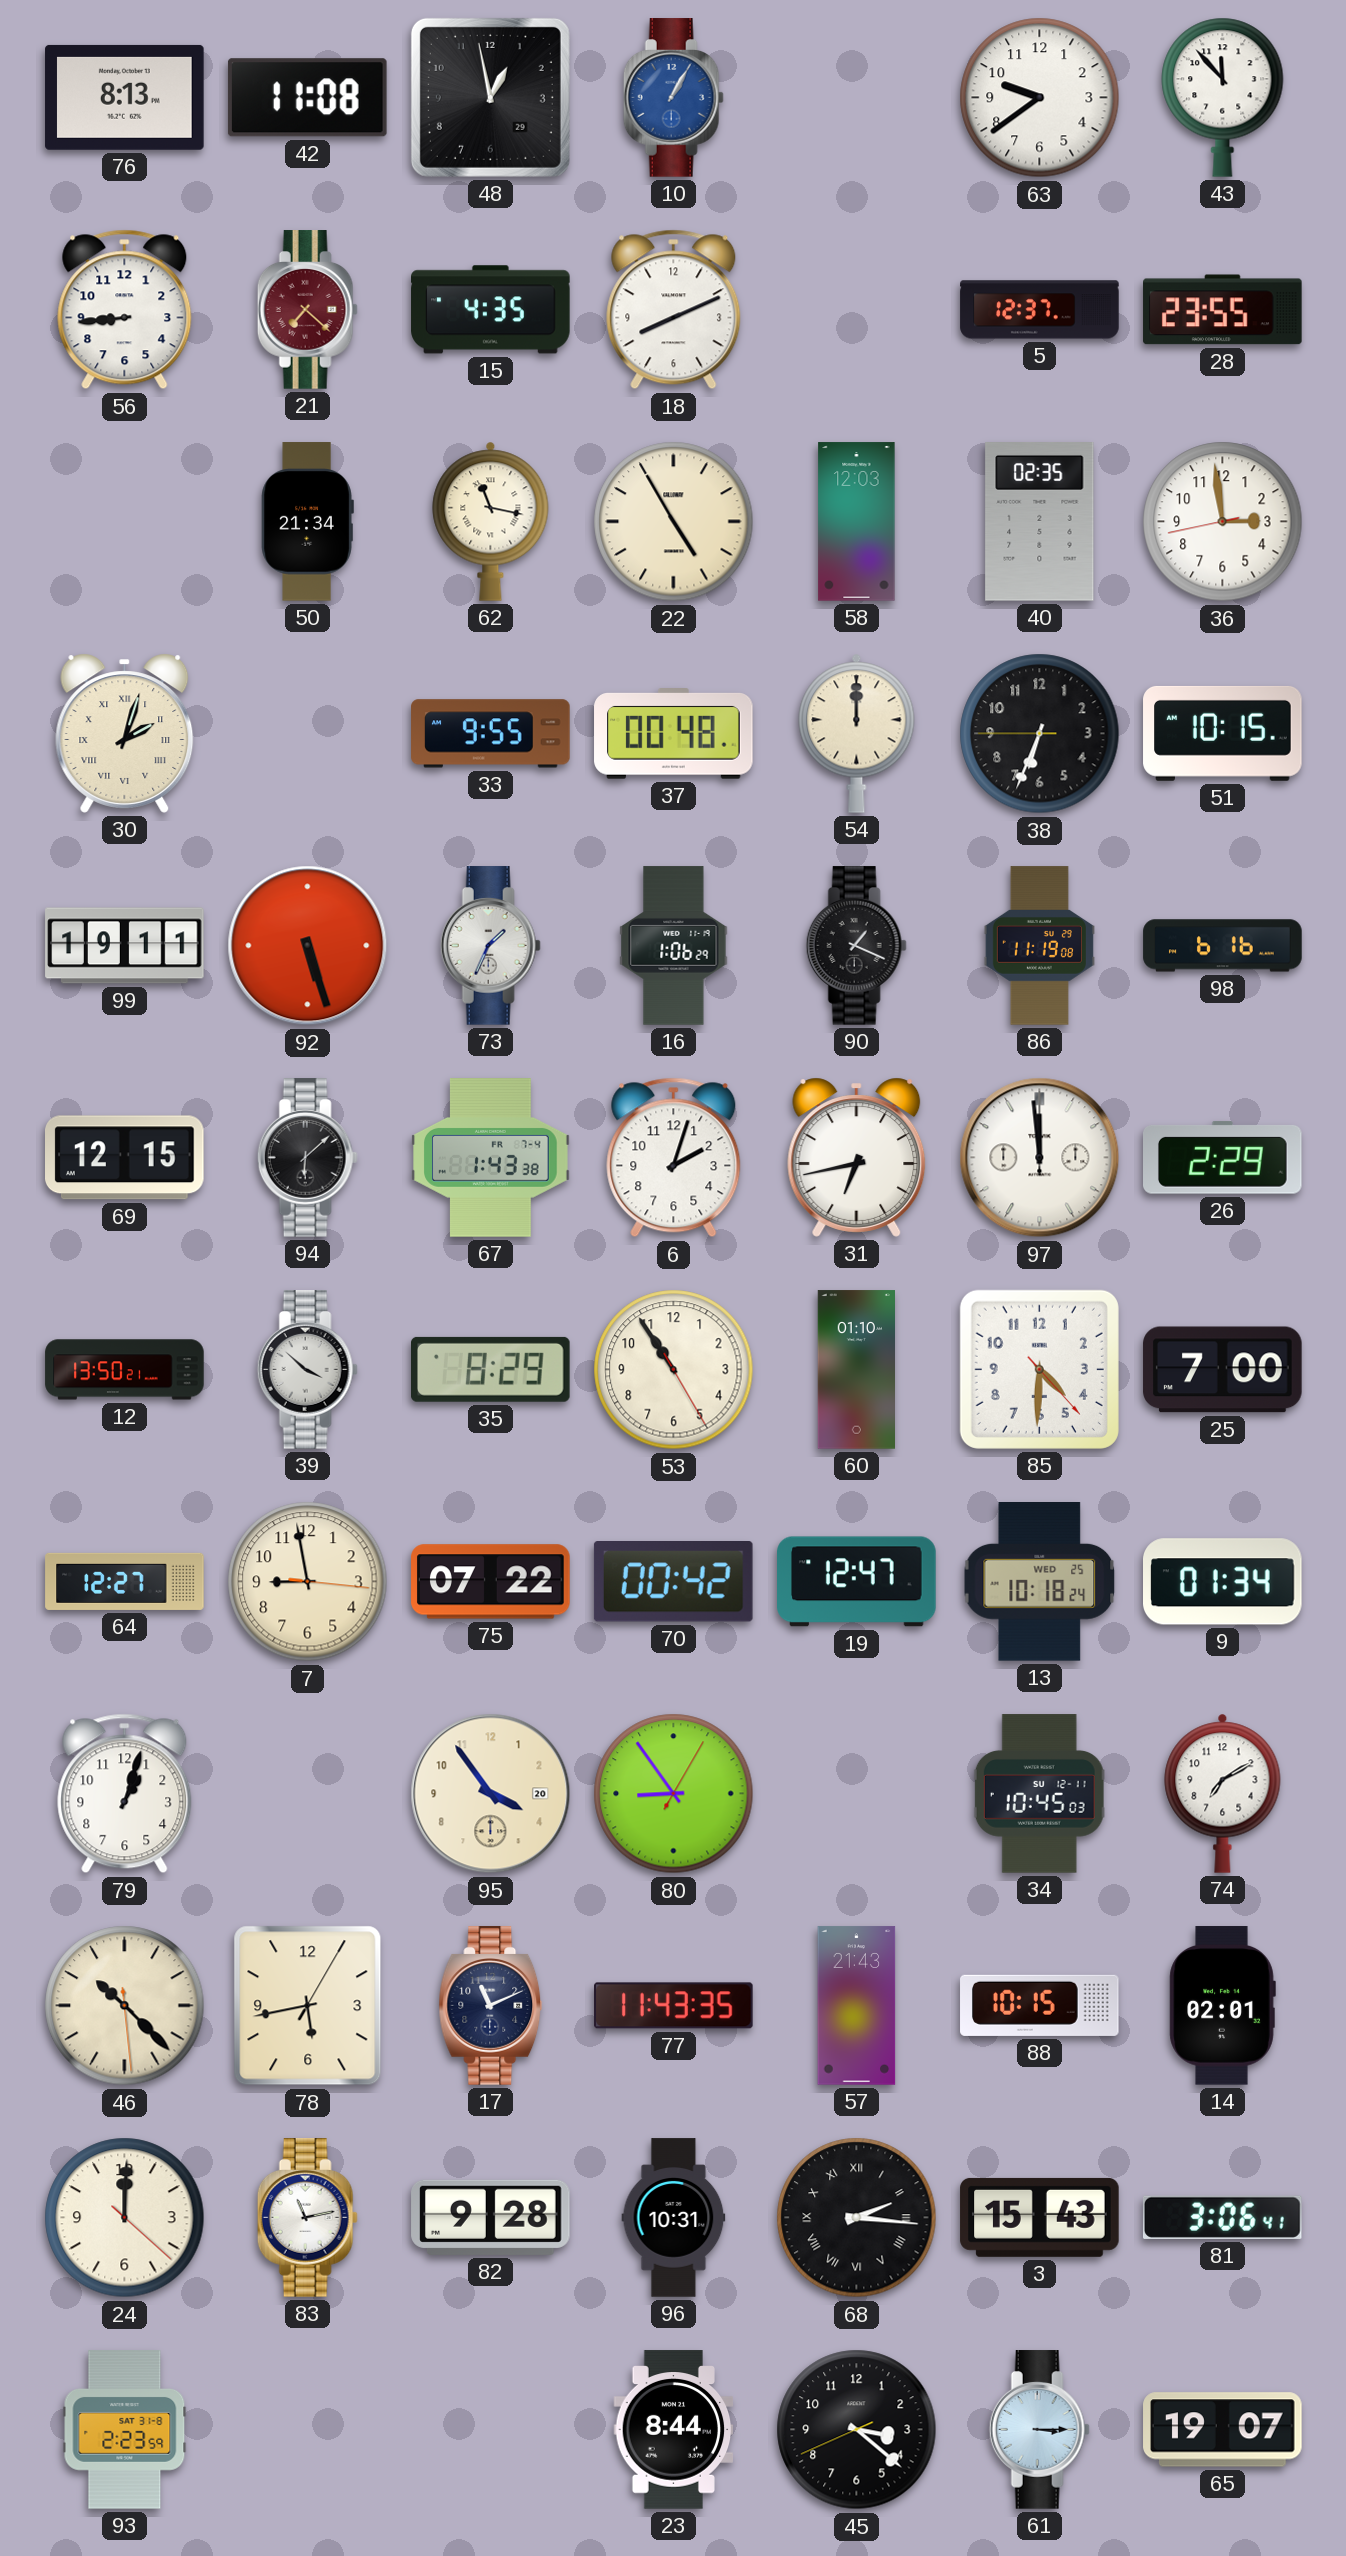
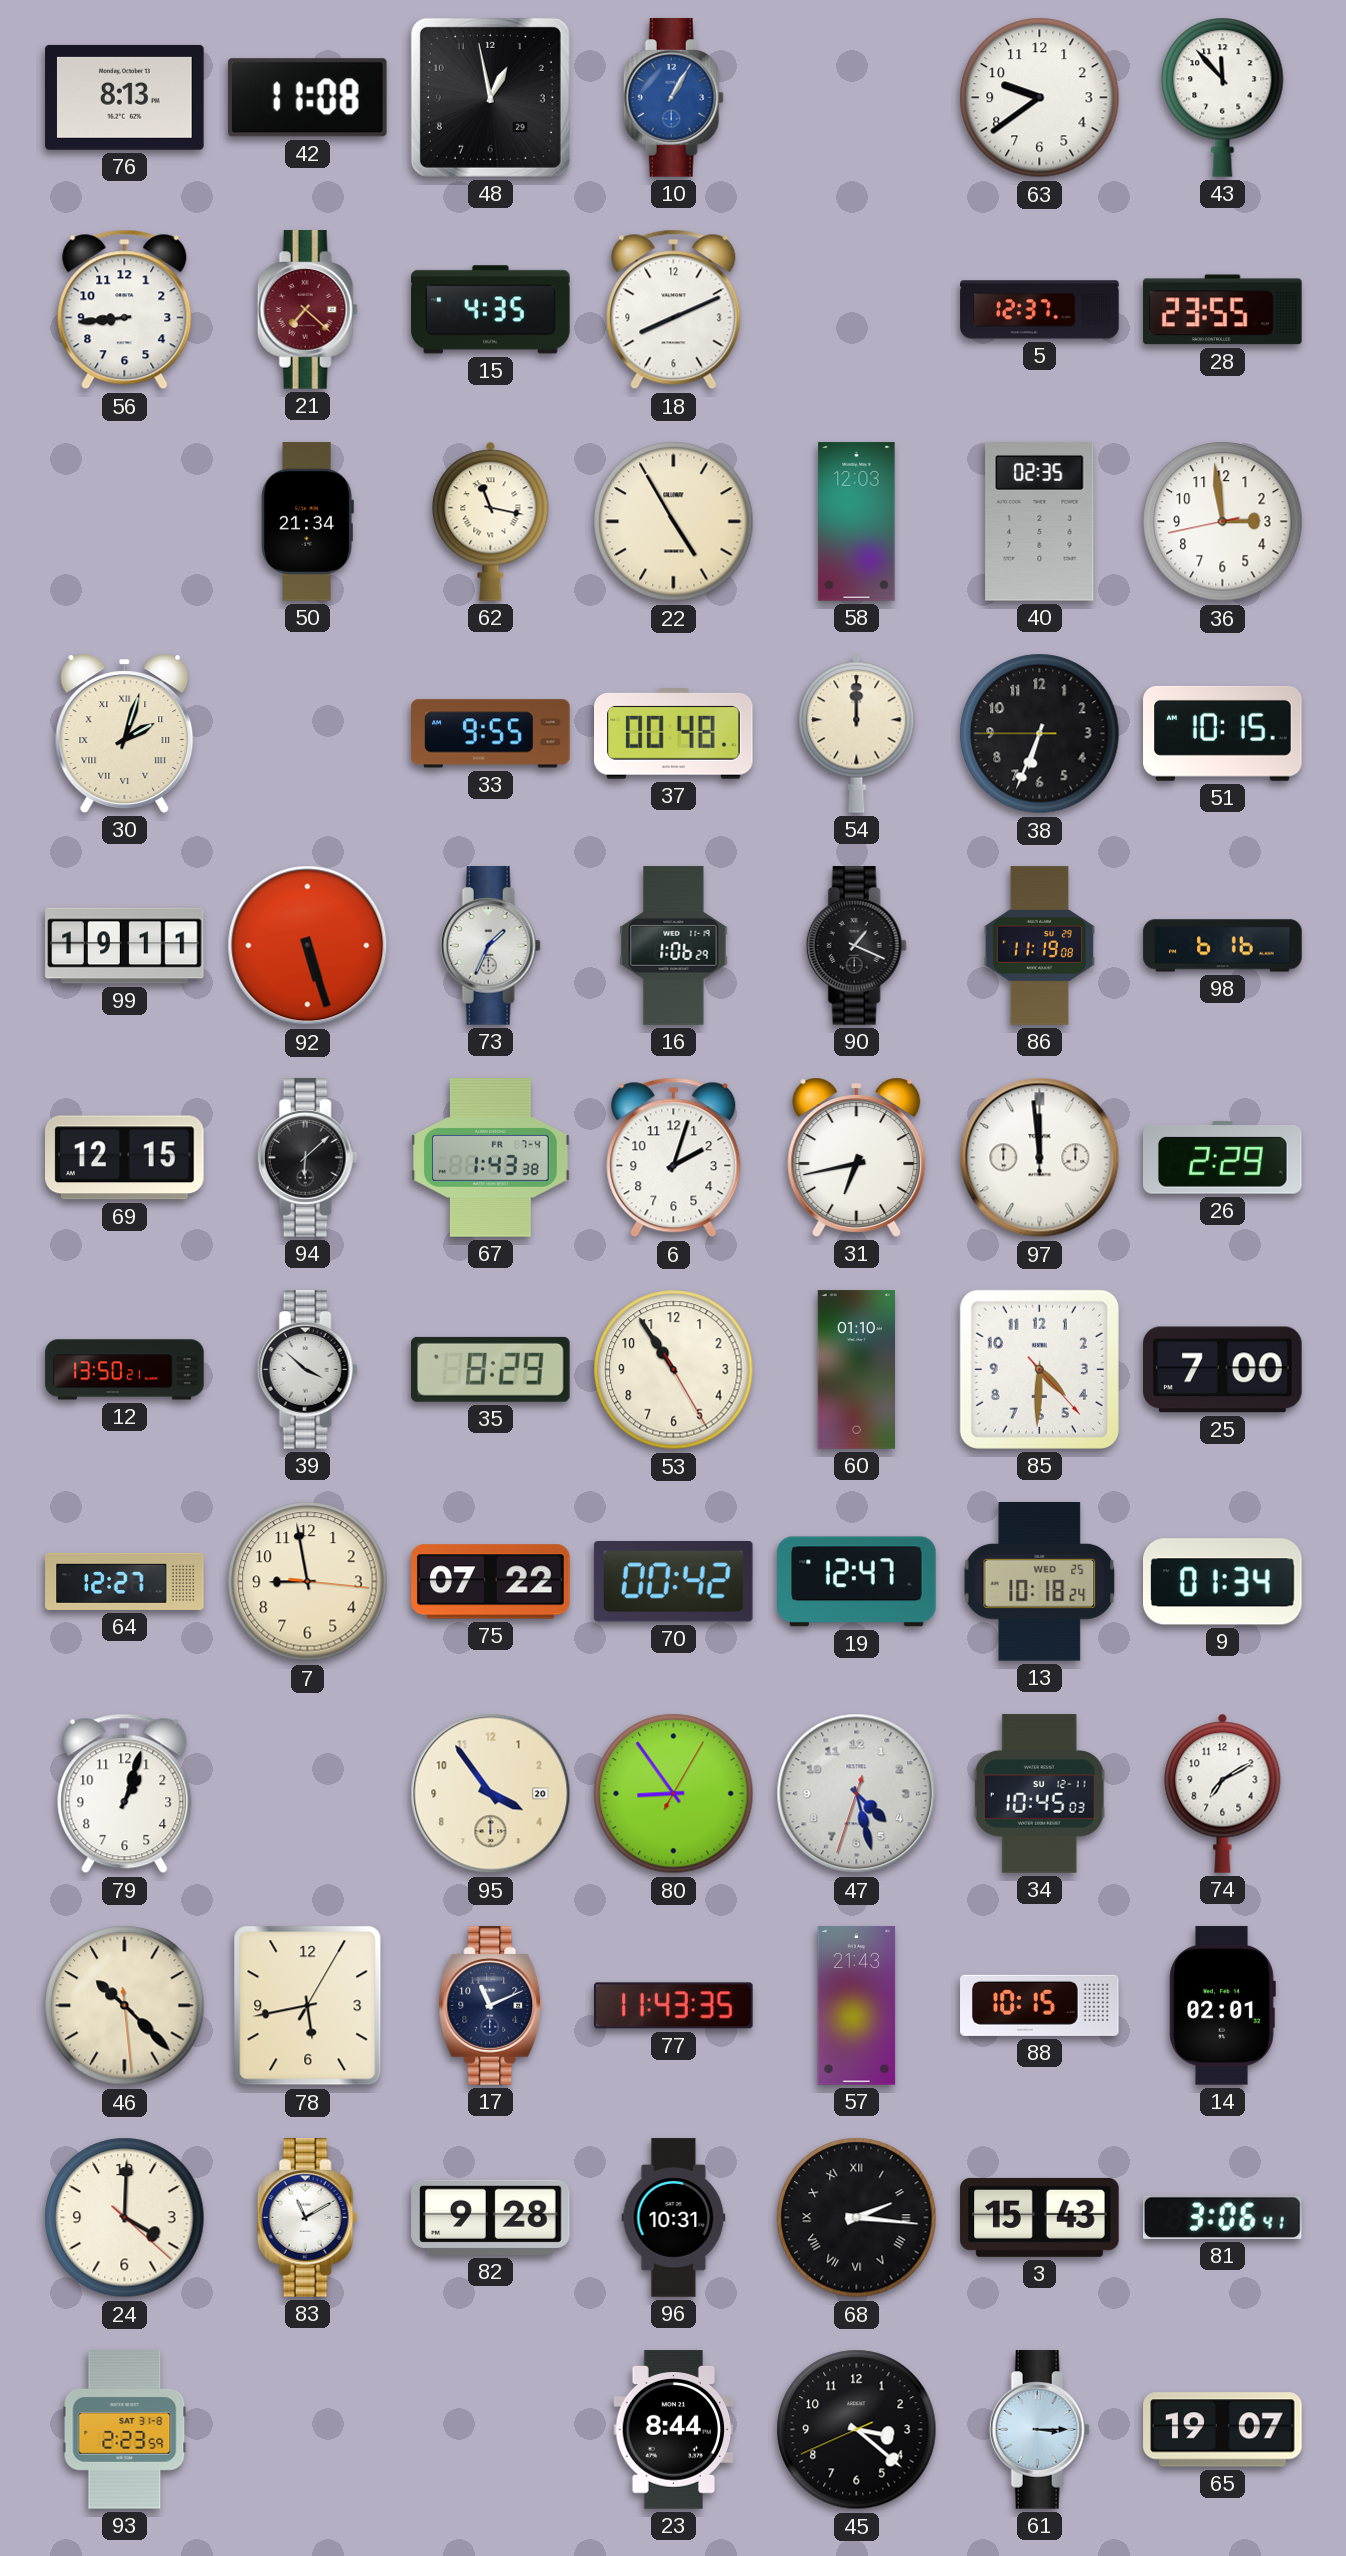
47: none -> 4:27
24: 12:00 -> 4:00
83: 11:13 -> 11:10
